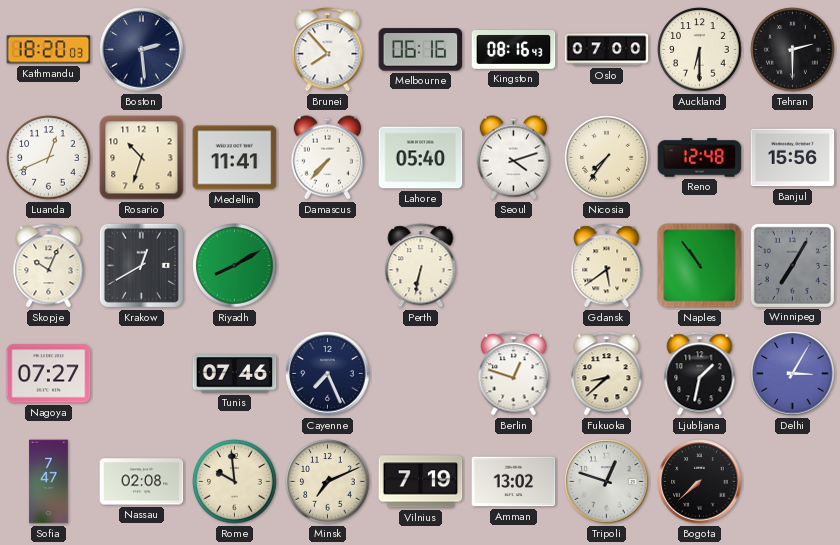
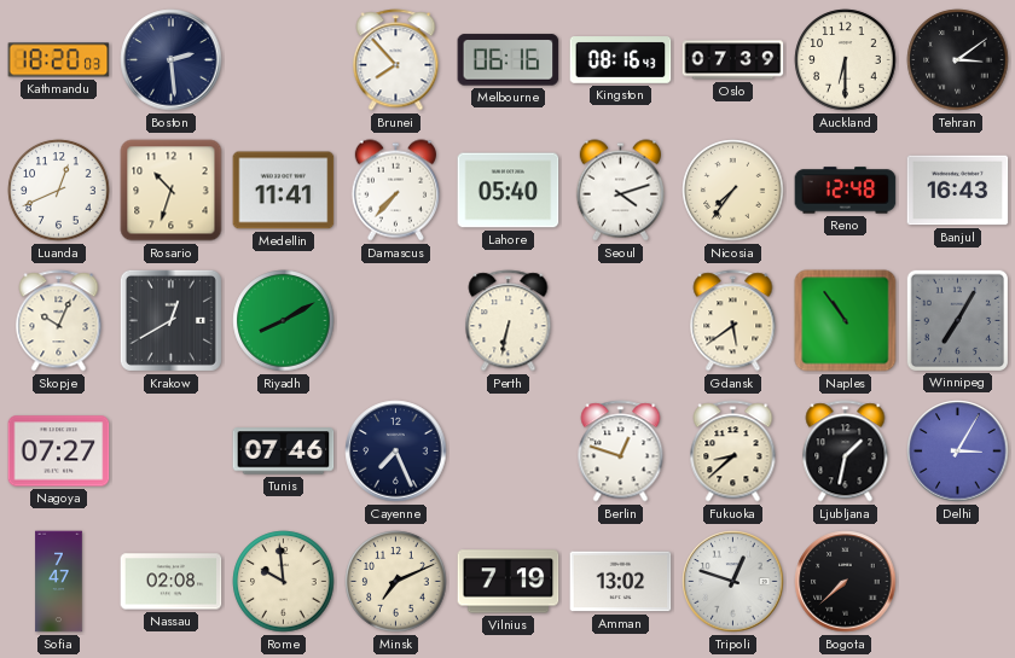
Oslo: 07:00 -> 07:39
Tehran: 2:30 -> 3:09
Banjul: 15:56 -> 16:43
